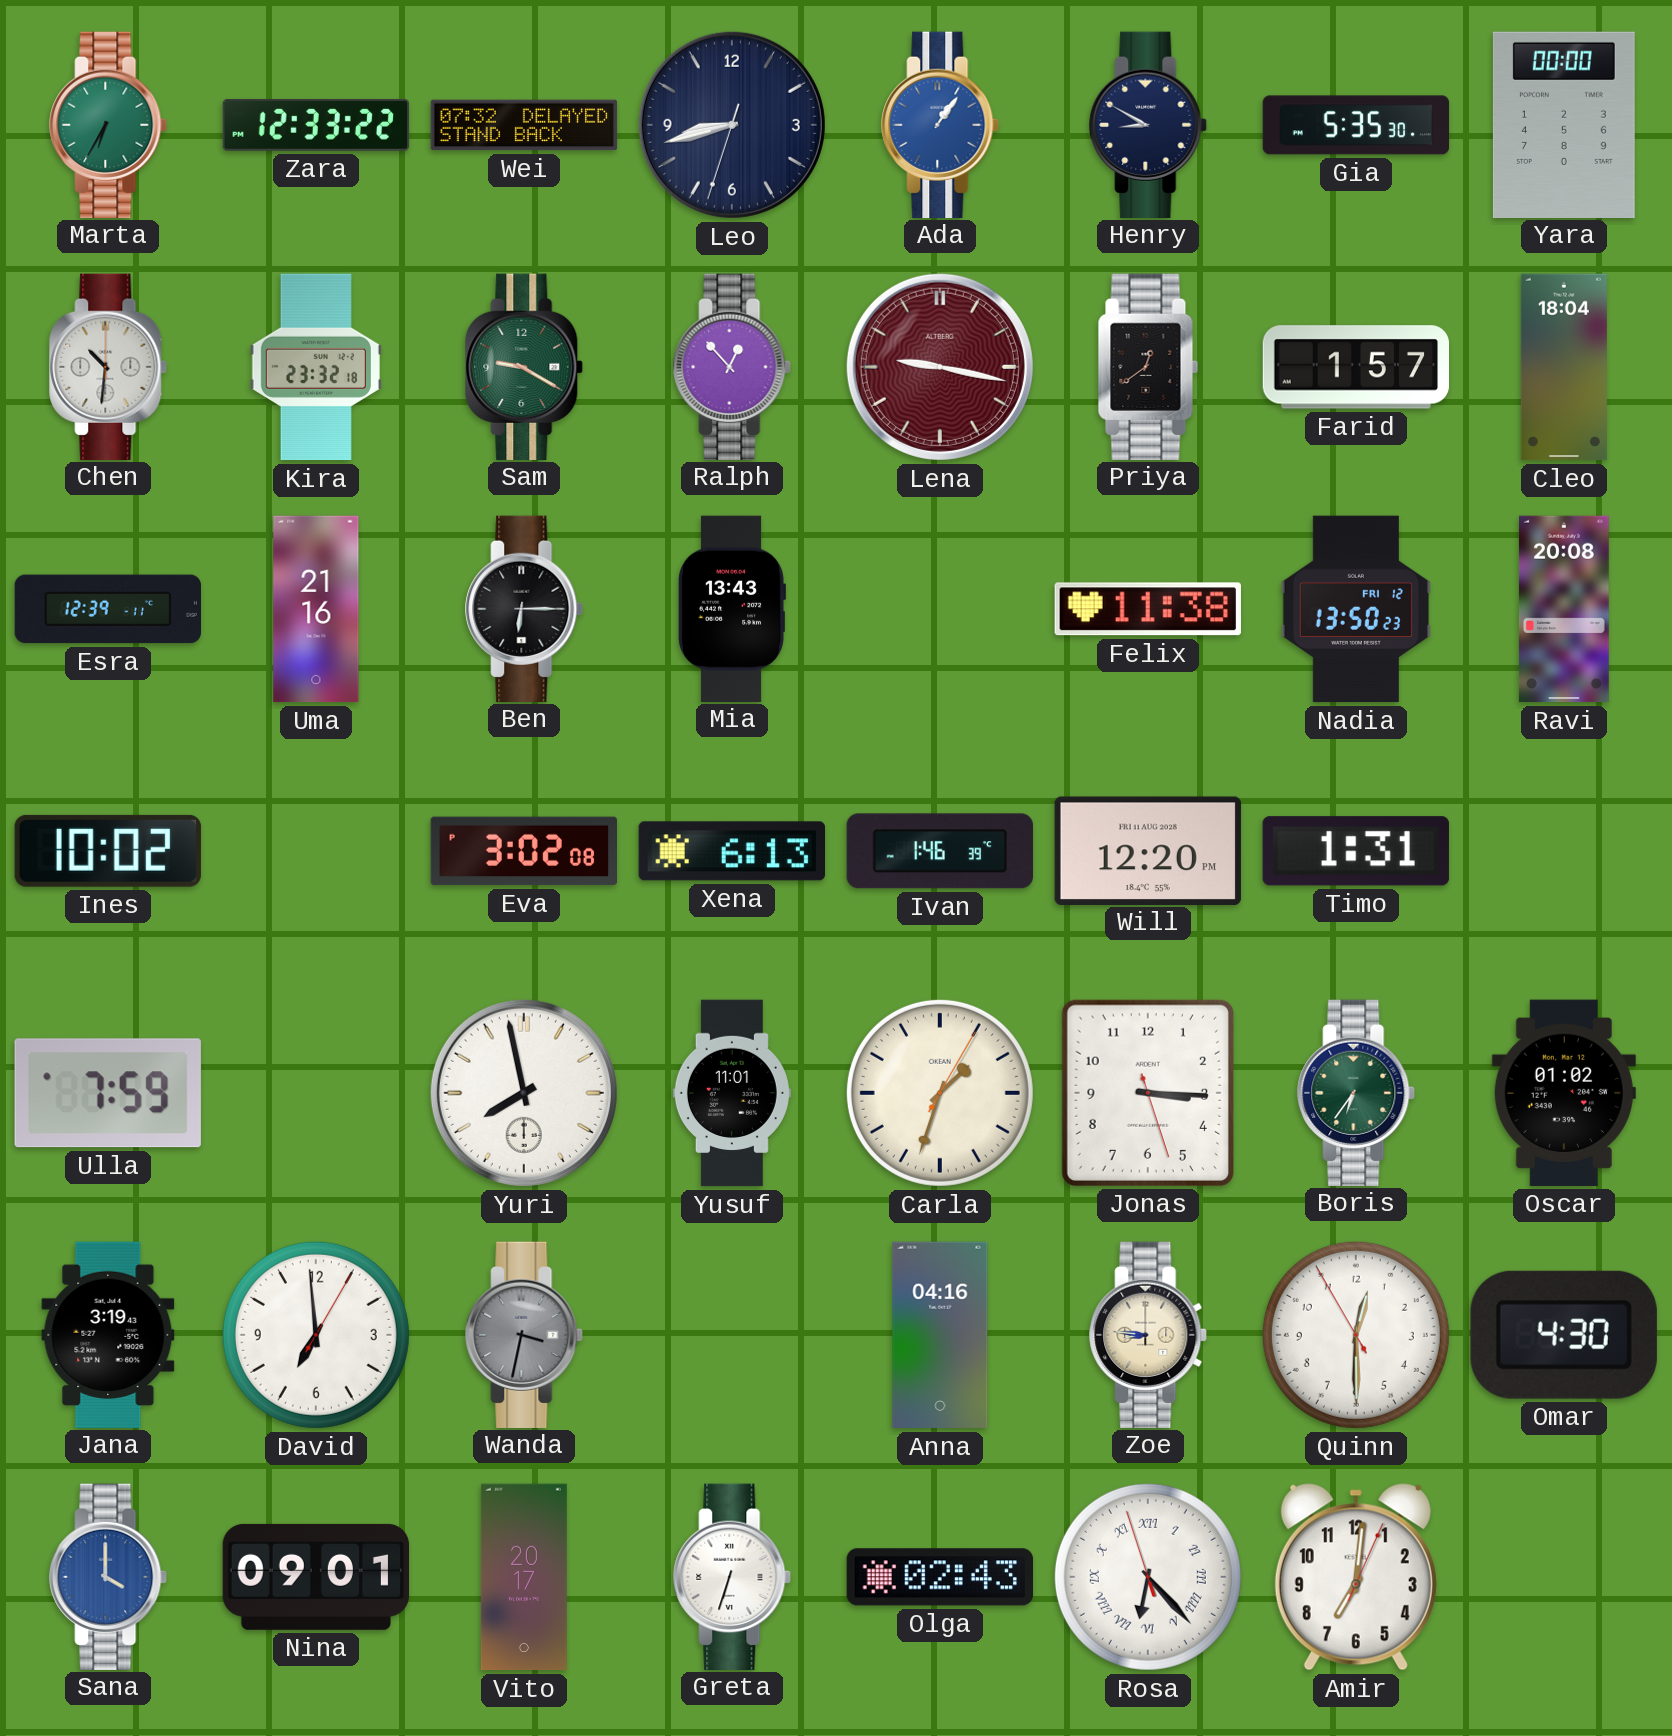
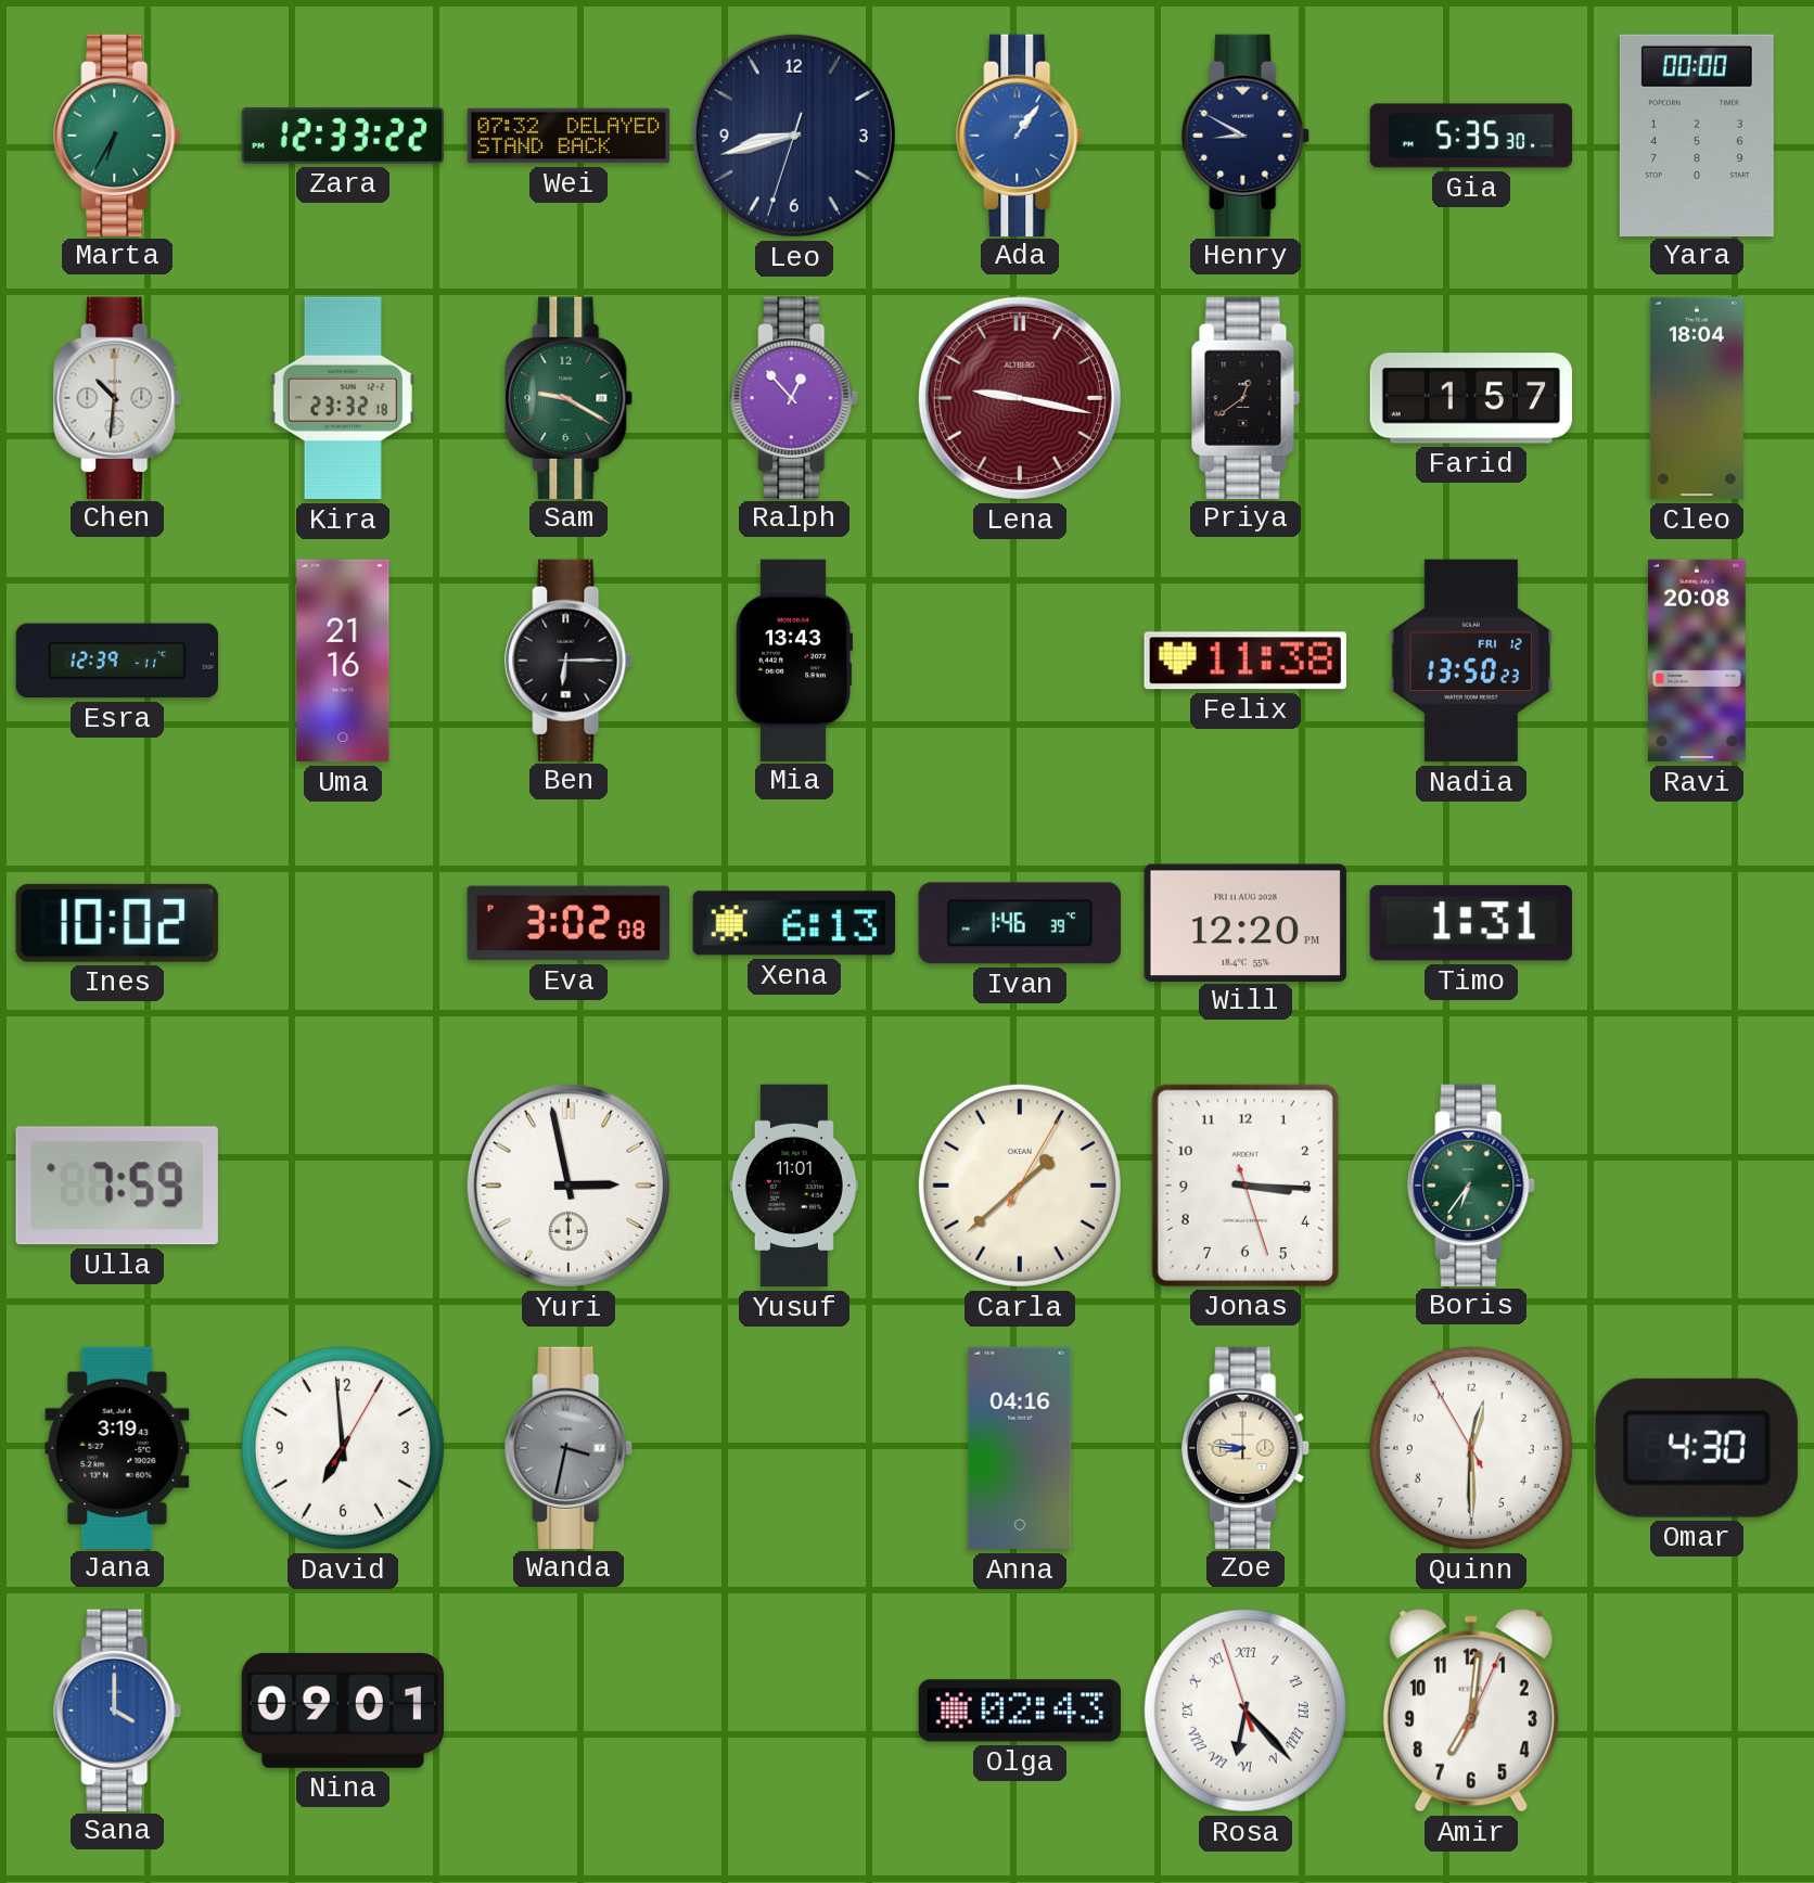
Yuri: 7:58 -> 2:58
Carla: 1:33 -> 1:38
Oscar: 01:02 -> none
Vito: 20:17 -> none
Greta: 6:33 -> none
